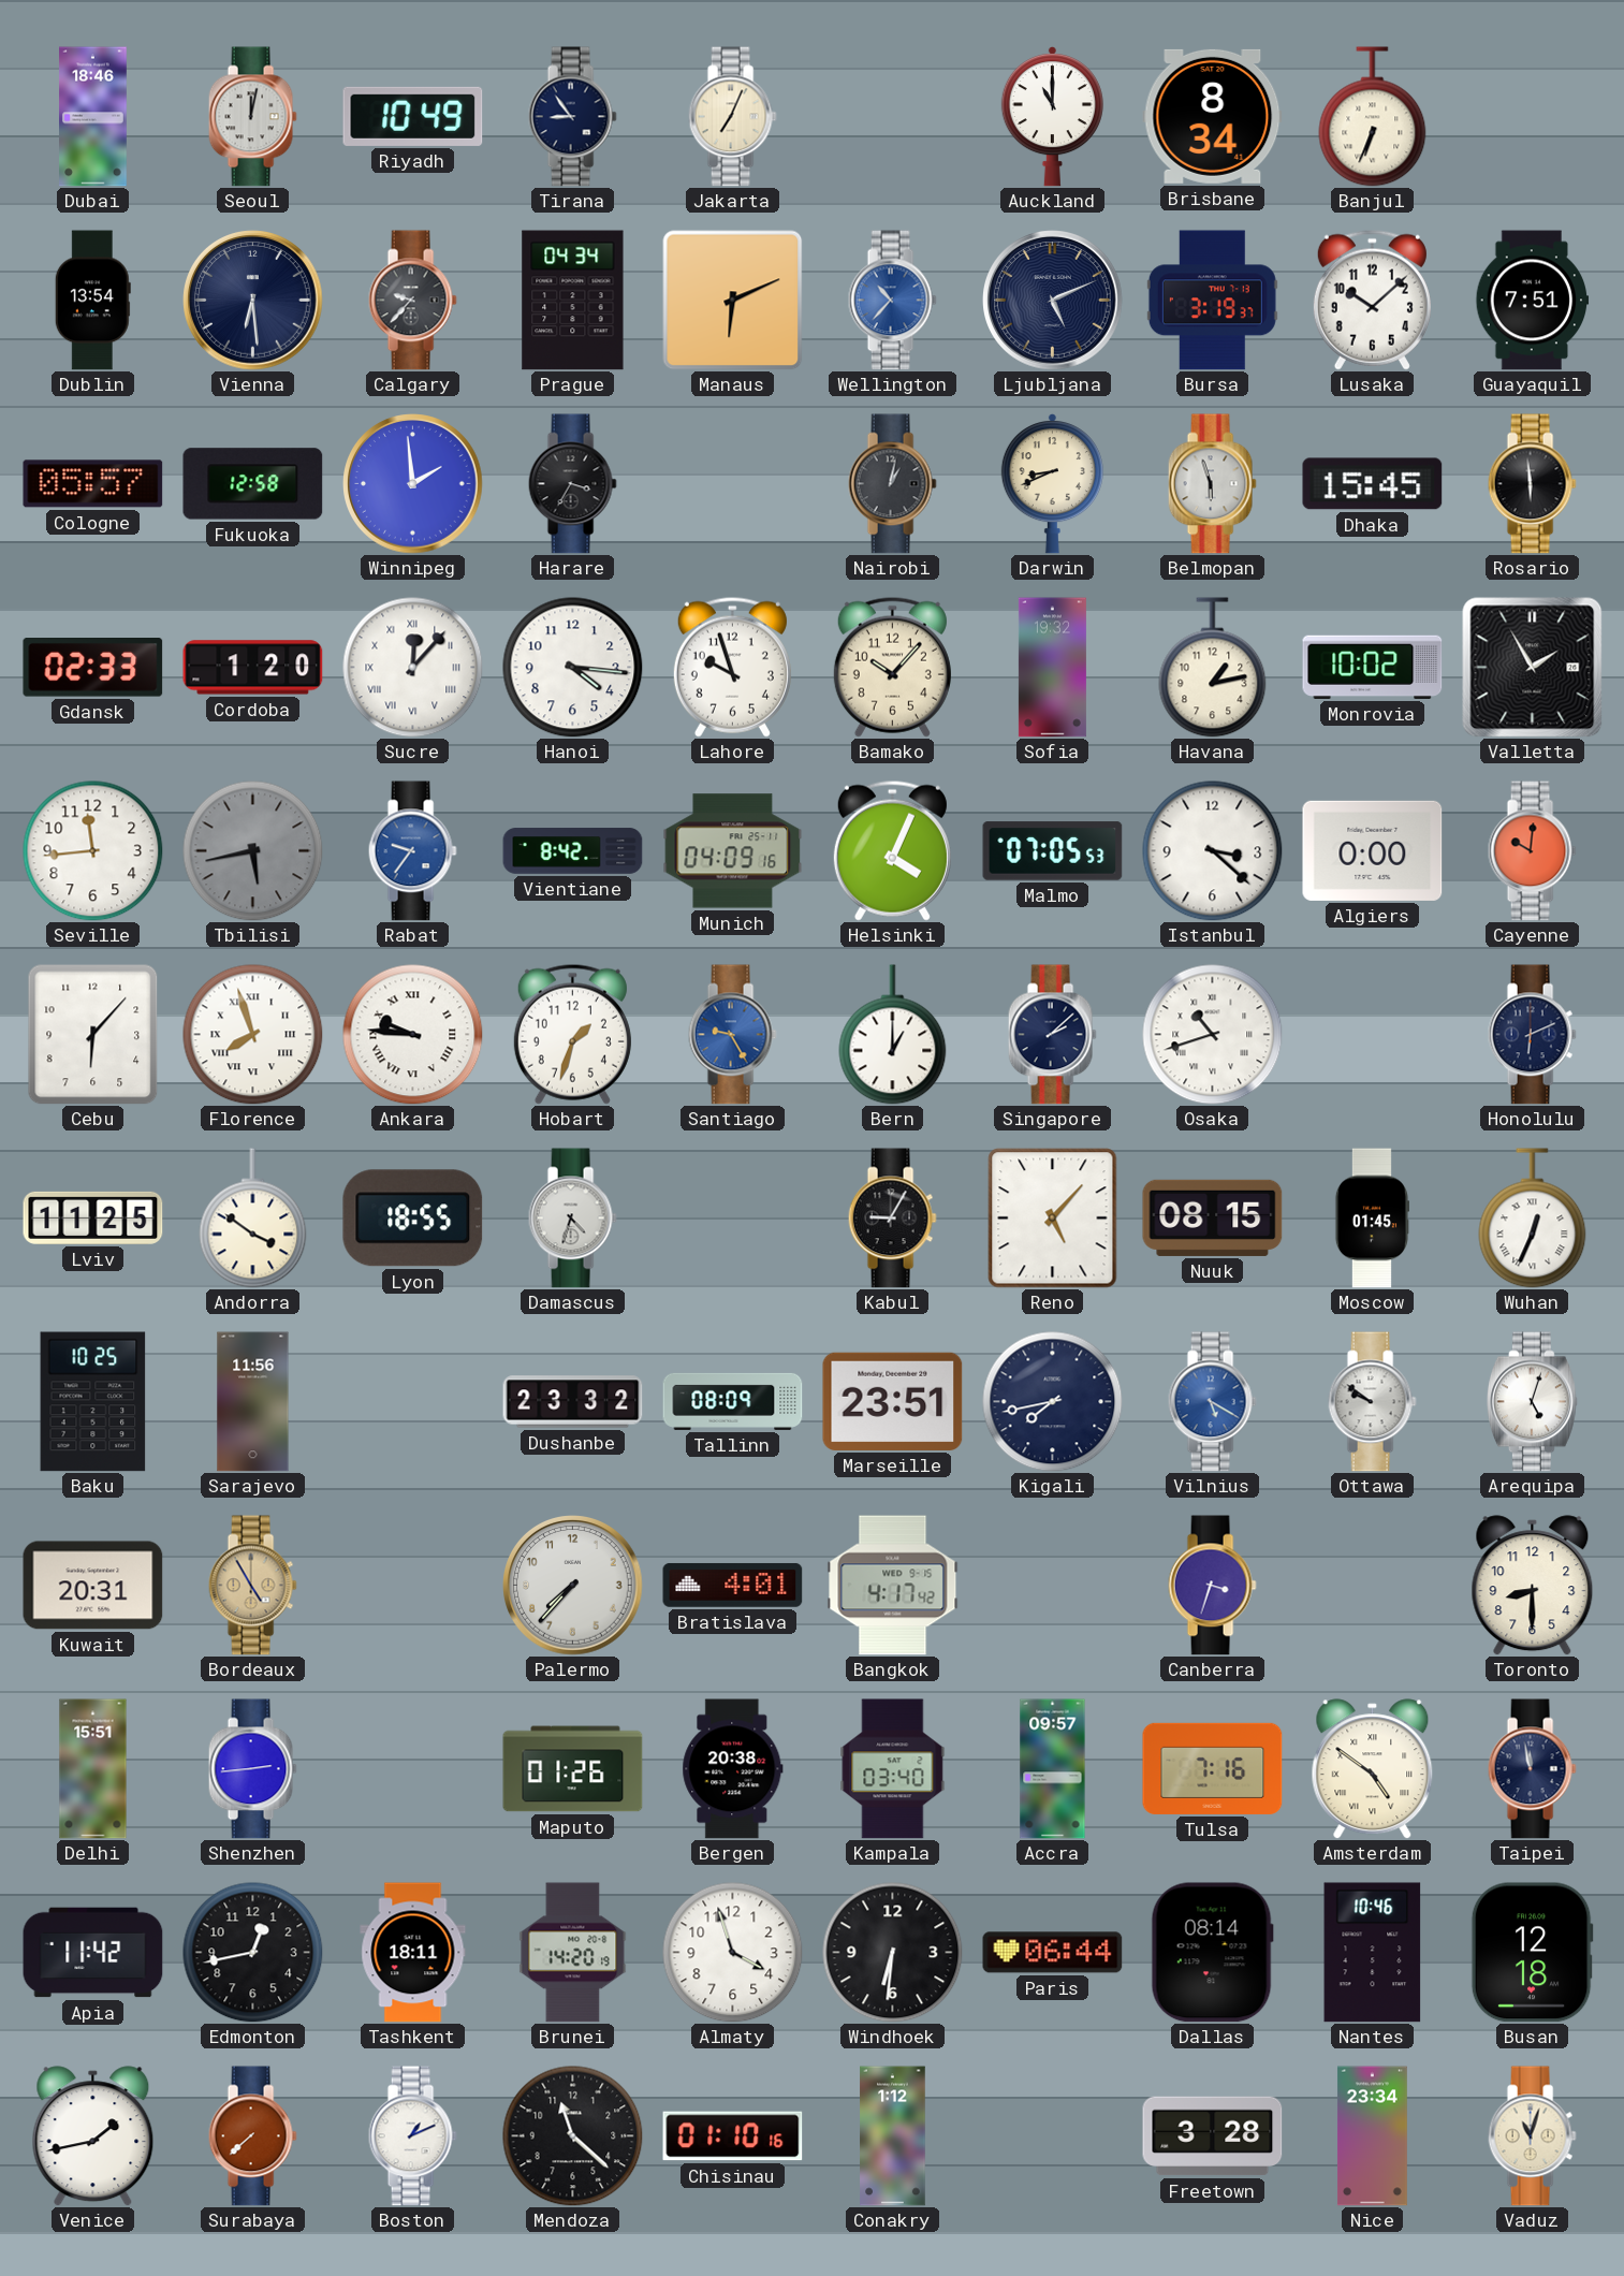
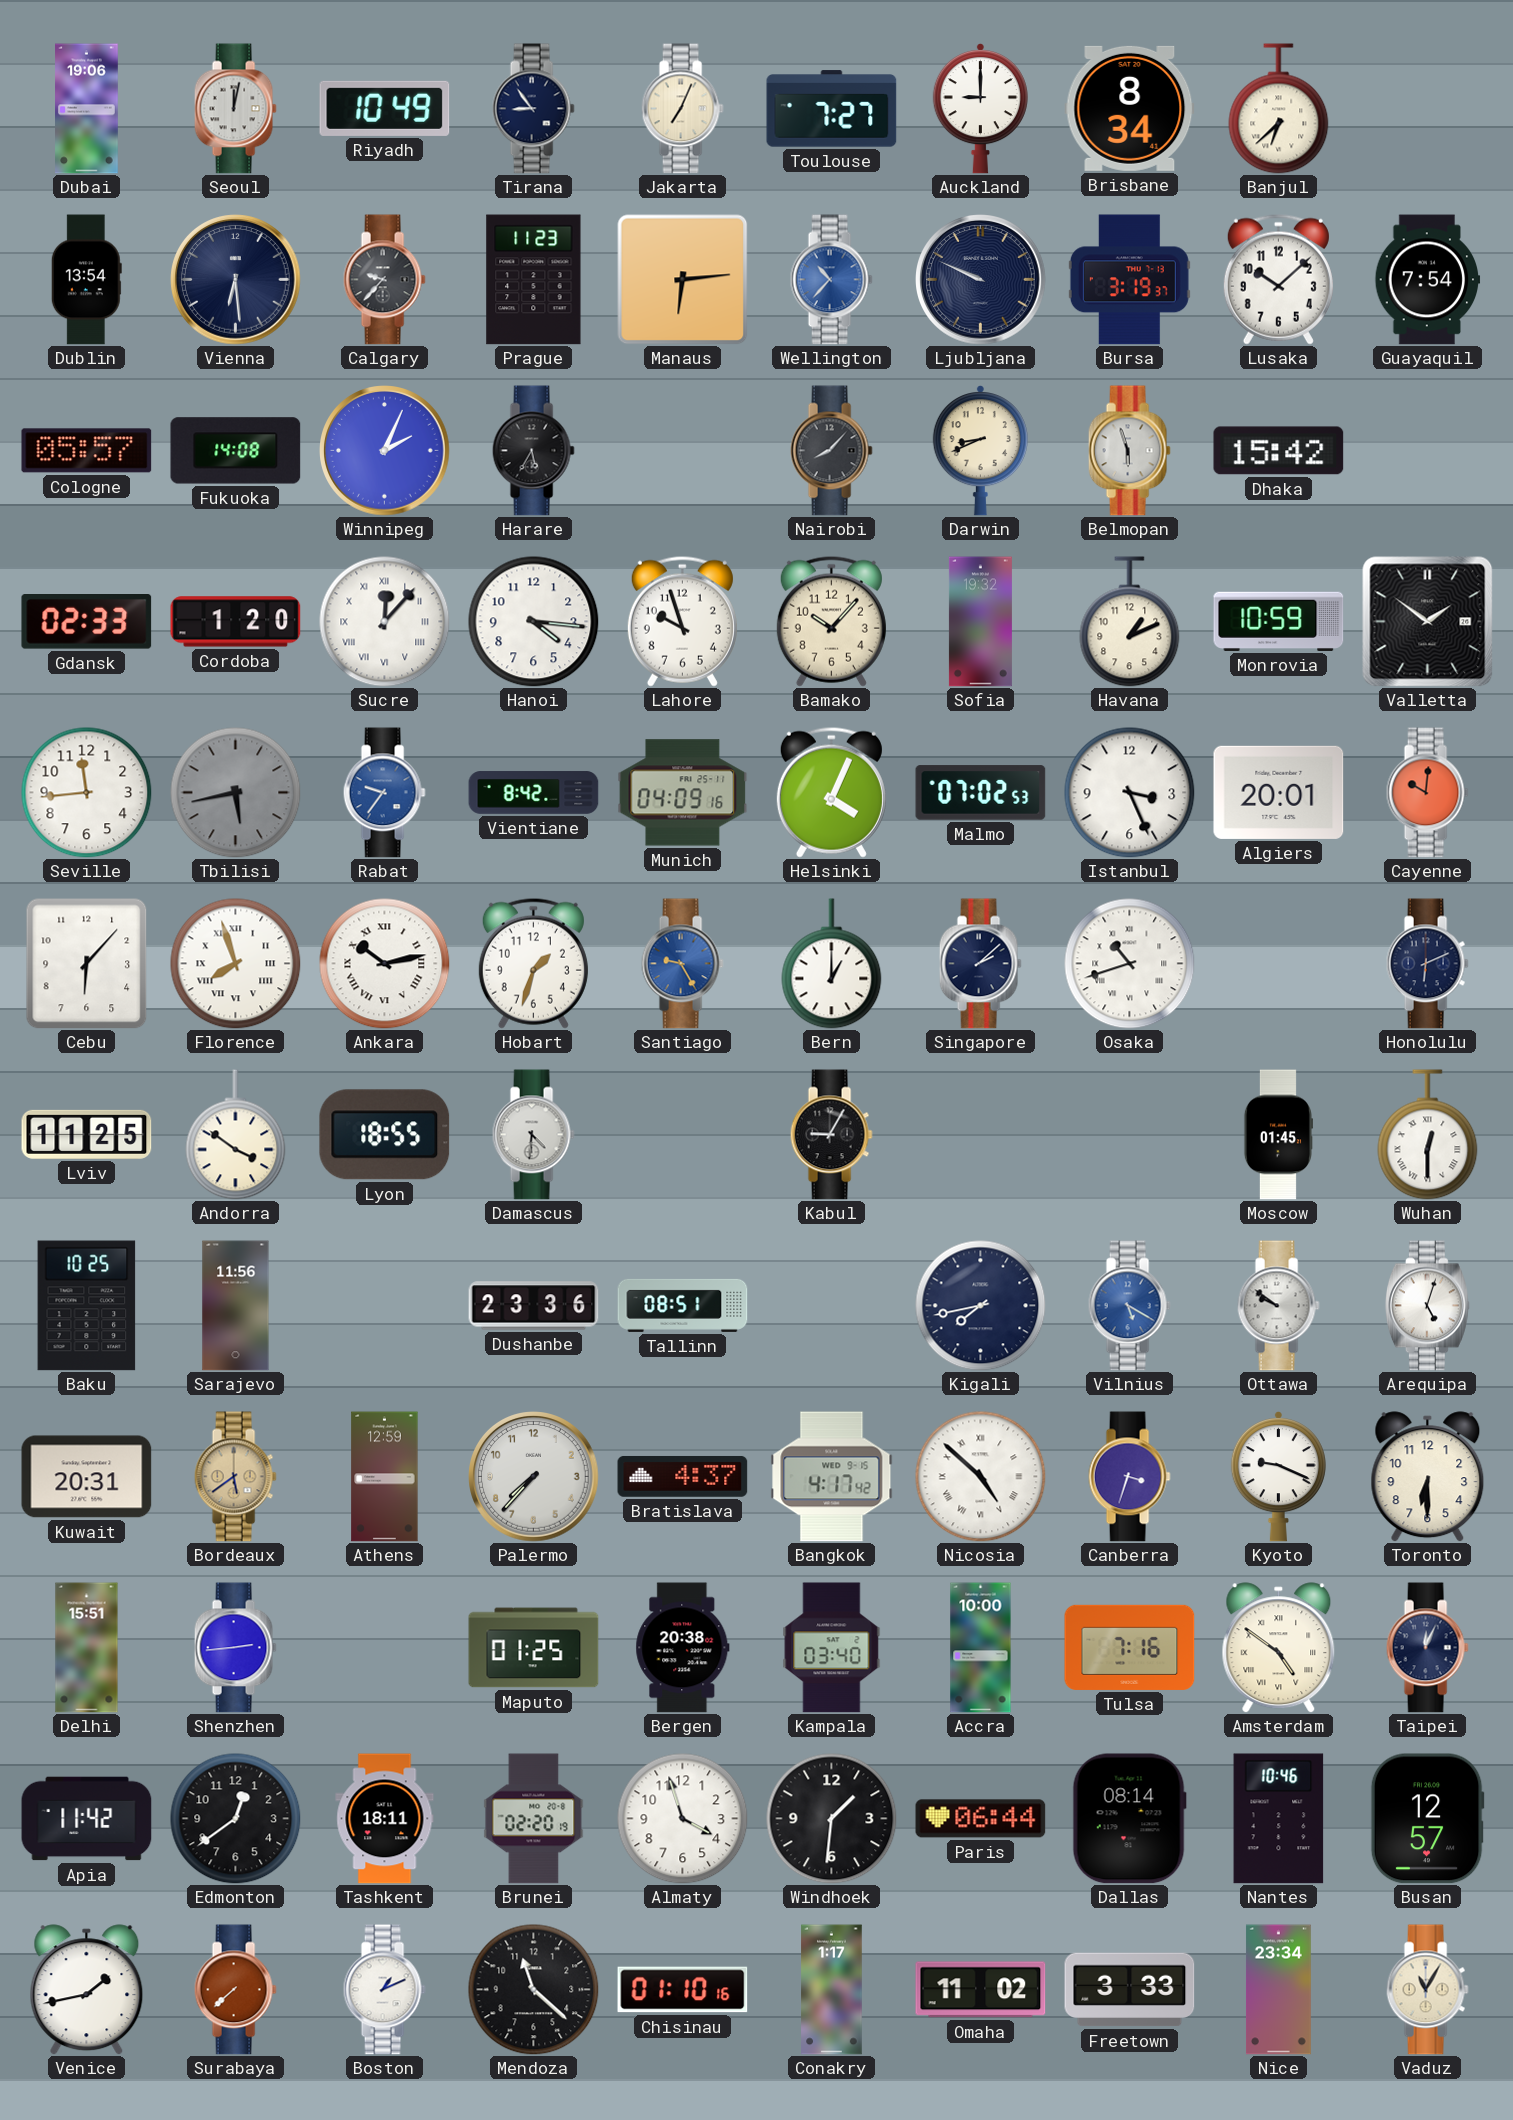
Dubai: 18:46 -> 19:06
Toulouse: none -> 7:27
Auckland: 11:00 -> 9:00
Banjul: 6:34 -> 6:38
Prague: 04:34 -> 11:23
Manaus: 6:11 -> 6:14
Ljubljana: 5:11 -> 9:49
Guayaquil: 7:51 -> 7:54
Fukuoka: 12:58 -> 14:08
Winnipeg: 1:59 -> 2:04
Harare: 3:35 -> 5:35
Nairobi: 1:02 -> 8:07
Dhaka: 15:45 -> 15:42
Rosario: 5:59 -> none
Havana: 1:13 -> 1:11
Monrovia: 10:02 -> 10:59
Valletta: 1:55 -> 1:51
Malmo: 07:05 -> 07:02
Istanbul: 3:22 -> 3:26
Algiers: 0:00 -> 20:01
Ankara: 9:46 -> 10:13
Damascus: 4:33 -> 4:31
Reno: 5:07 -> none
Nuuk: 08:15 -> none
Wuhan: 12:34 -> 12:30
Dushanbe: 23:32 -> 23:36
Tallinn: 08:09 -> 08:51
Marseille: 23:51 -> none
Bordeaux: 4:55 -> 5:39
Athens: none -> 12:59
Bratislava: 4:01 -> 4:37
Nicosia: none -> 4:52
Kyoto: none -> 9:19
Toronto: 8:30 -> 6:30
Maputo: 01:26 -> 01:25
Accra: 09:57 -> 10:00
Taipei: 11:58 -> 12:04
Edmonton: 12:43 -> 12:39
Brunei: 14:20 -> 02:20
Windhoek: 6:31 -> 1:31
Busan: 12:18 -> 12:57
Conakry: 1:12 -> 1:17
Omaha: none -> 11:02
Freetown: 3:28 -> 3:33
Vaduz: 11:03 -> 11:05
